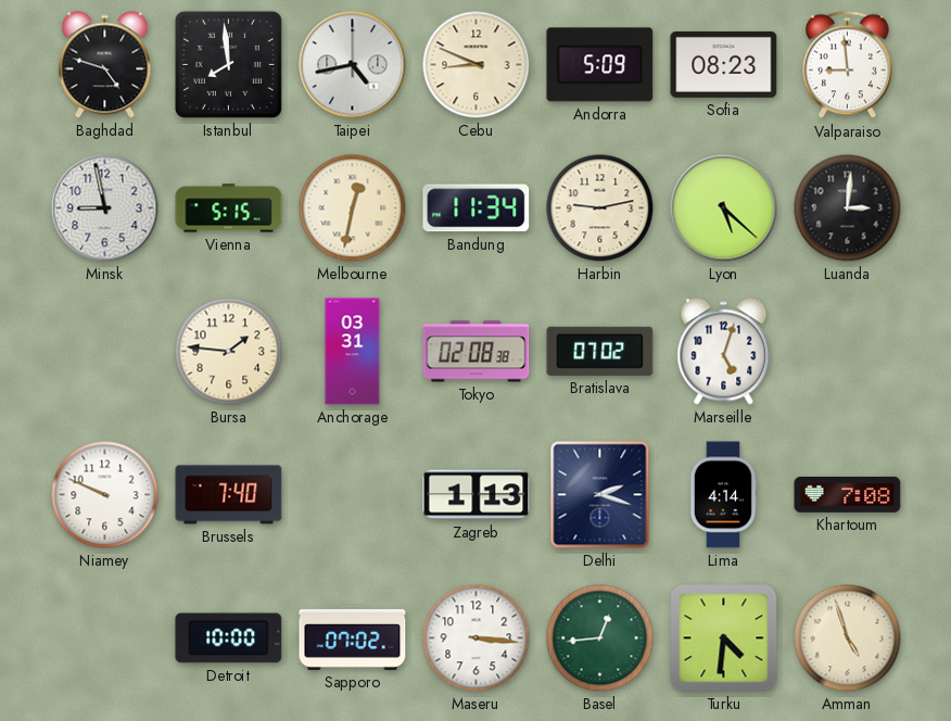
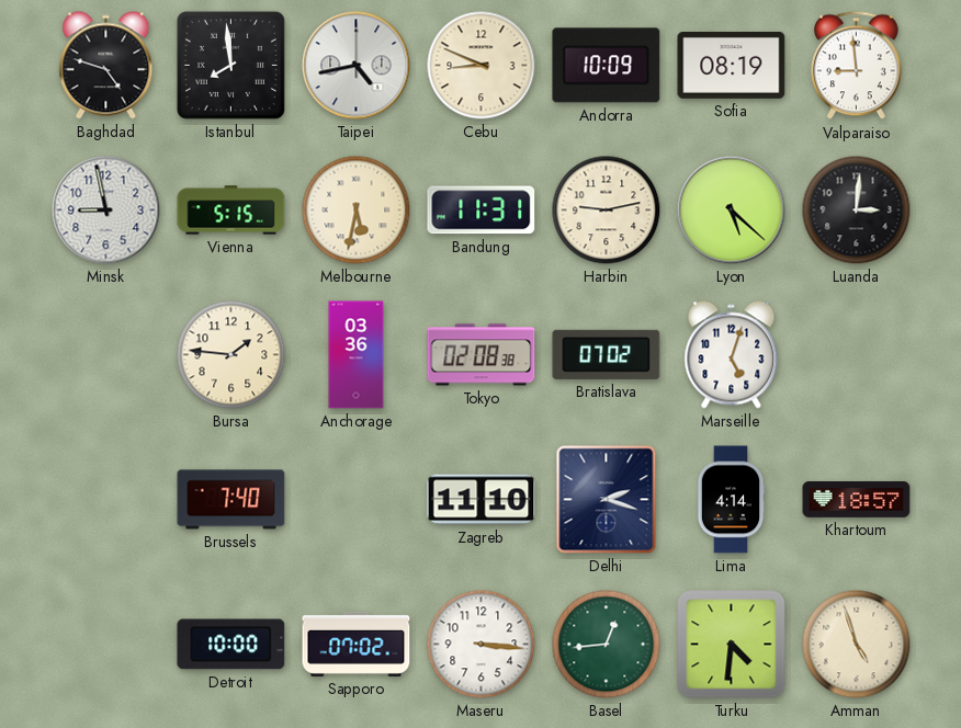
Andorra: 5:09 -> 10:09
Sofia: 08:23 -> 08:19
Melbourne: 12:32 -> 5:32
Bandung: 11:34 -> 11:31
Anchorage: 03:31 -> 03:36
Niamey: 9:49 -> none
Zagreb: 1:13 -> 11:10
Khartoum: 7:08 -> 18:57
